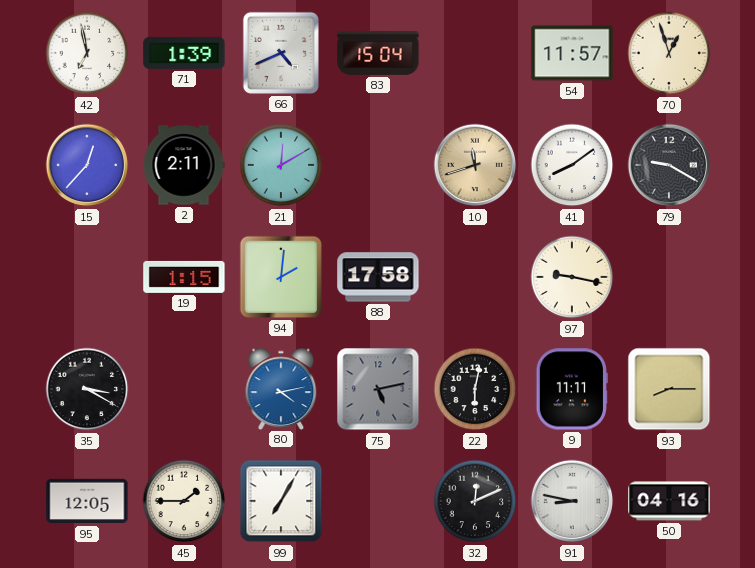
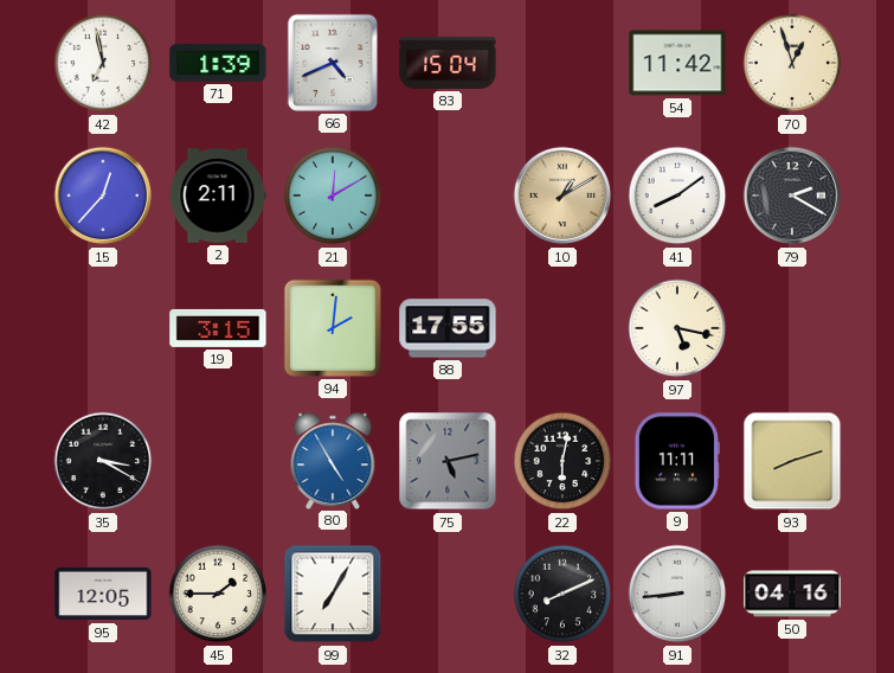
54: 11:57 -> 11:42
10: 11:42 -> 1:10
79: 9:20 -> 2:20
19: 1:15 -> 3:15
88: 17:58 -> 17:55
97: 9:17 -> 5:17
80: 4:13 -> 4:55
93: 8:15 -> 8:12
32: 12:11 -> 8:11
91: 8:47 -> 8:44
